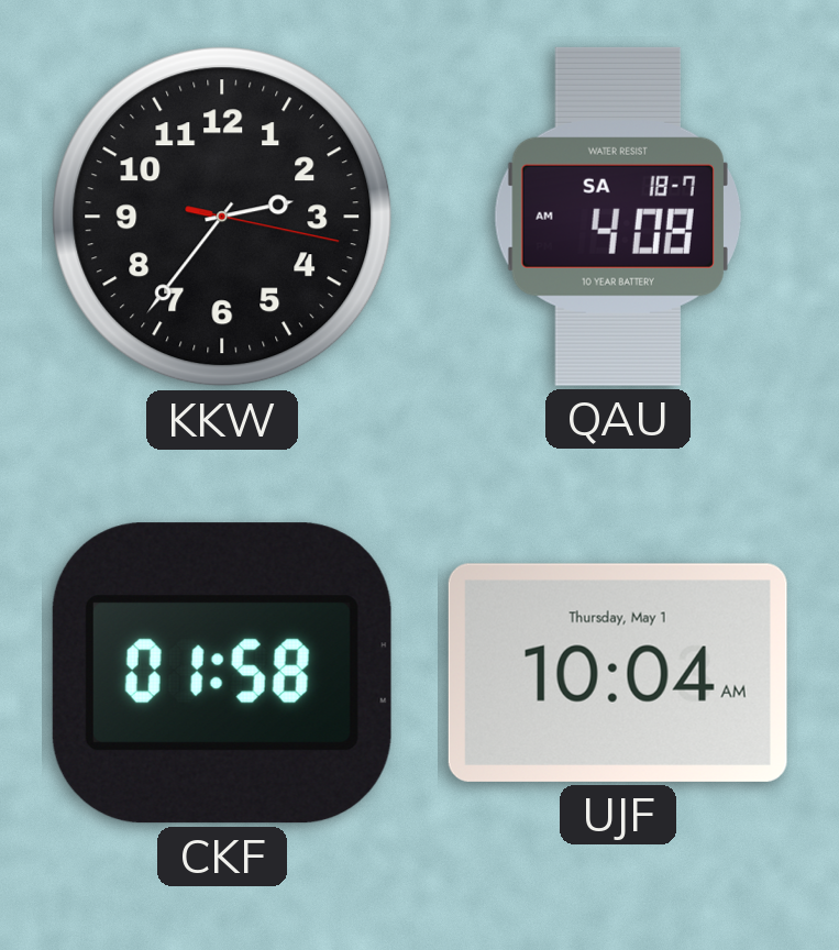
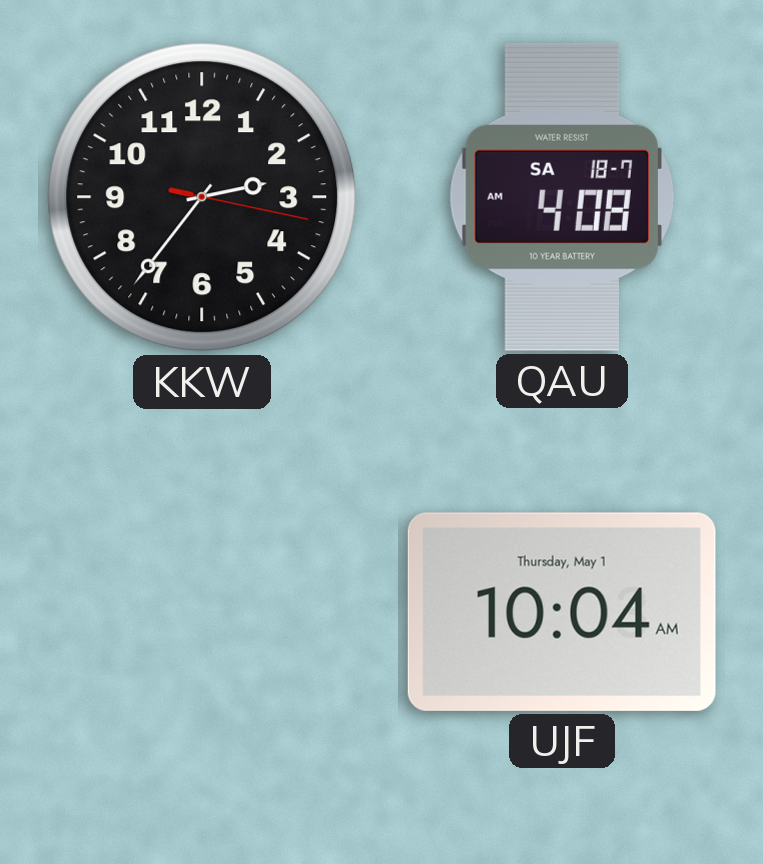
CKF: 01:58 -> none
